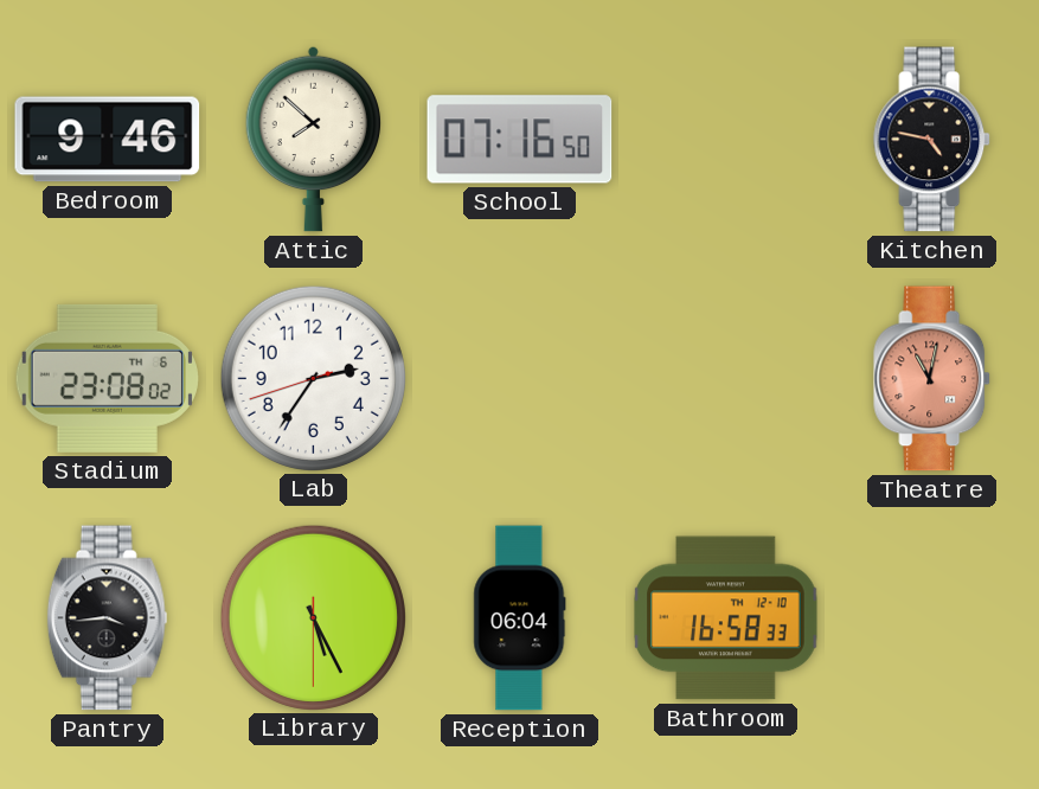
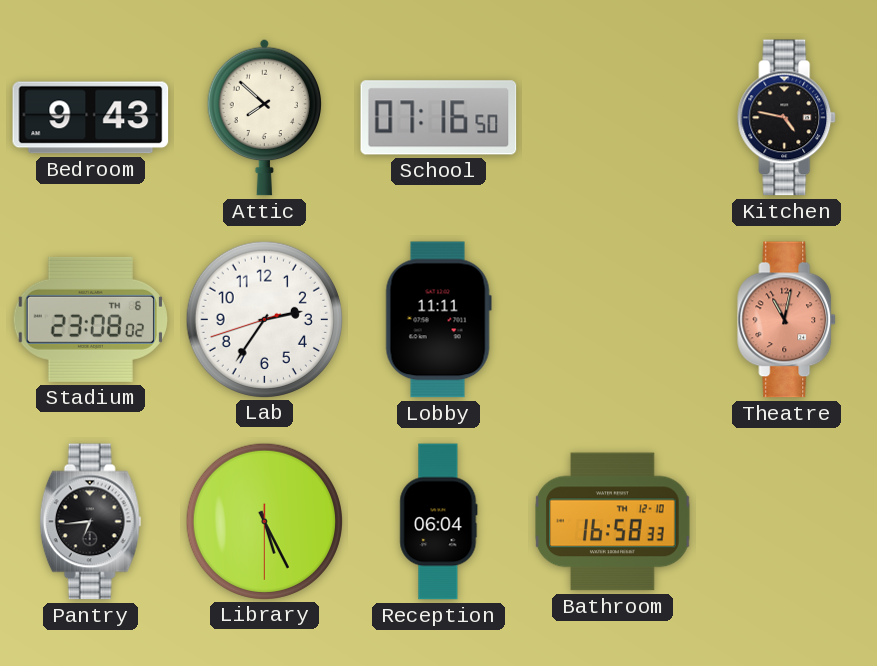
Bedroom: 9:46 -> 9:43
Lobby: none -> 11:11
Pantry: 3:44 -> 6:44
